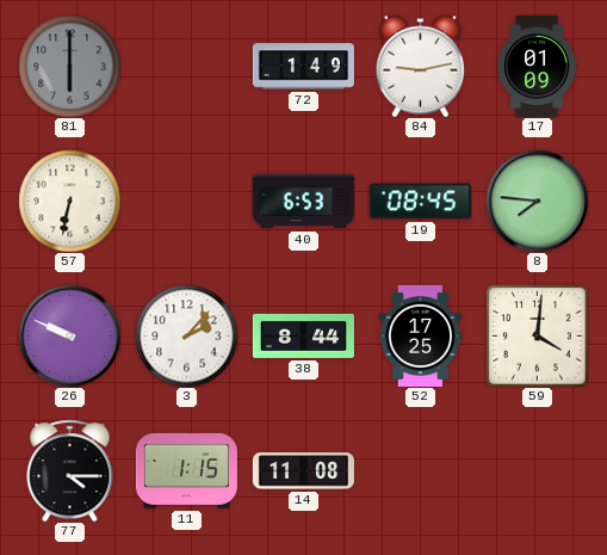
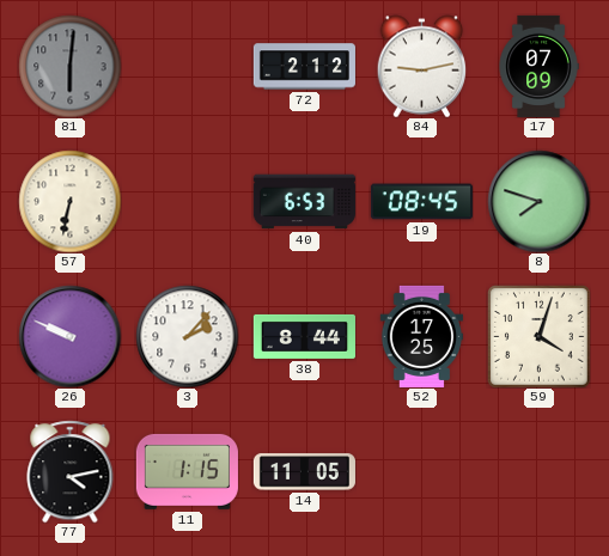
81: 6:00 -> 6:01
72: 1:49 -> 2:12
17: 01:09 -> 07:09
8: 7:46 -> 7:48
59: 4:01 -> 4:03
77: 4:15 -> 4:13
14: 11:08 -> 11:05
